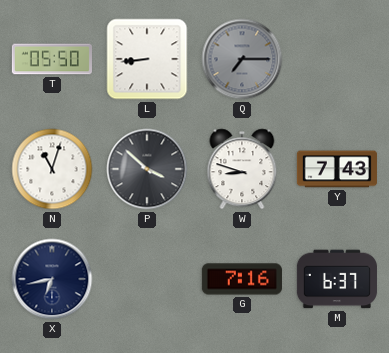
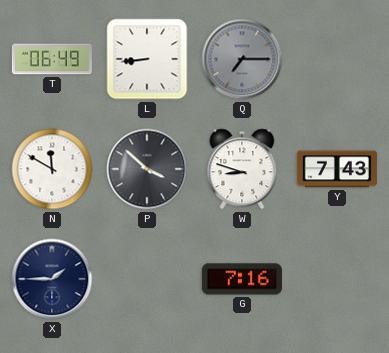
T: 05:50 -> 06:49
N: 11:03 -> 11:50
X: 6:43 -> 1:45
M: 6:37 -> none
